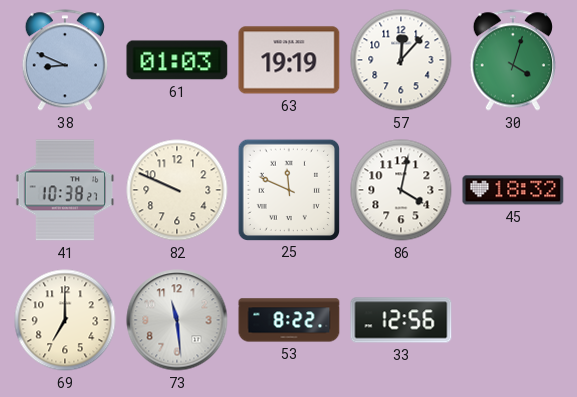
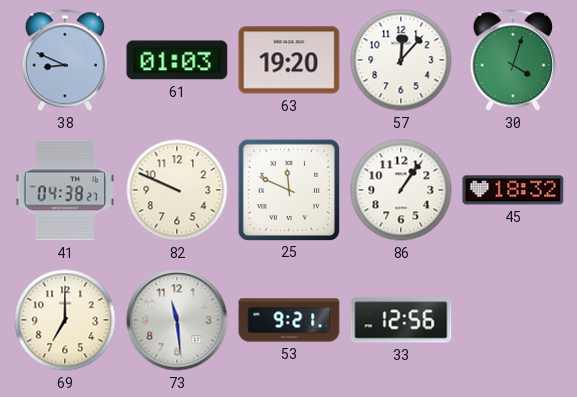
63: 19:19 -> 19:20
41: 10:38 -> 04:38
86: 4:02 -> 1:06
53: 8:22 -> 9:21
